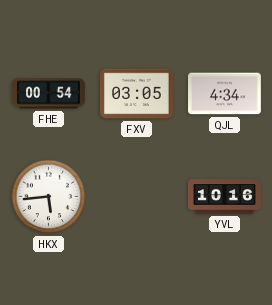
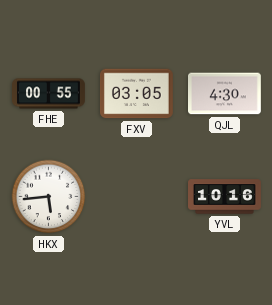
FHE: 00:54 -> 00:55
QJL: 4:34 -> 4:30
